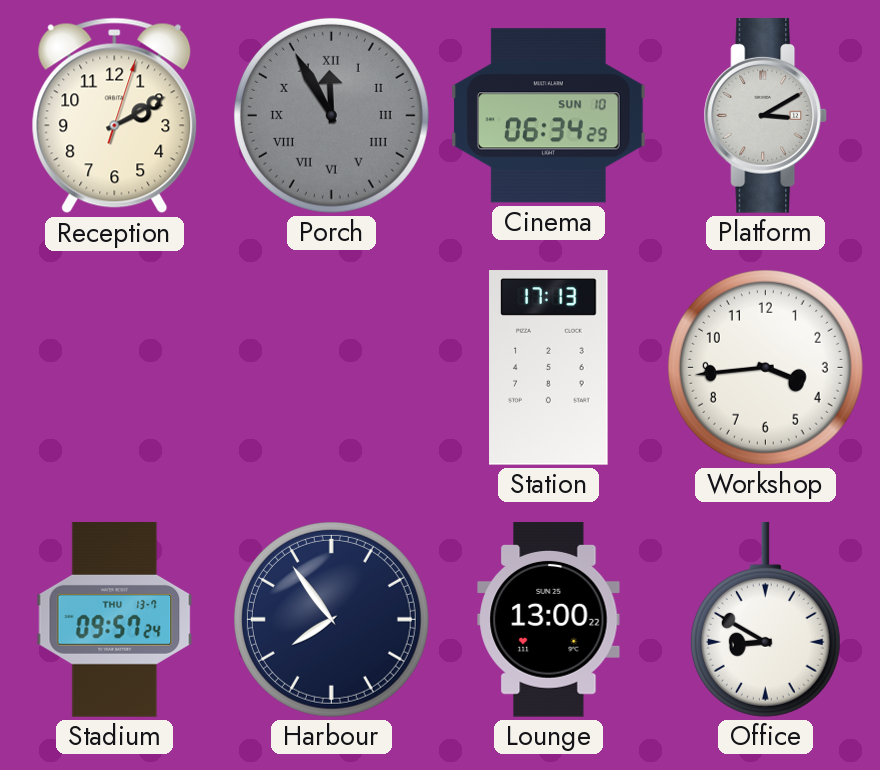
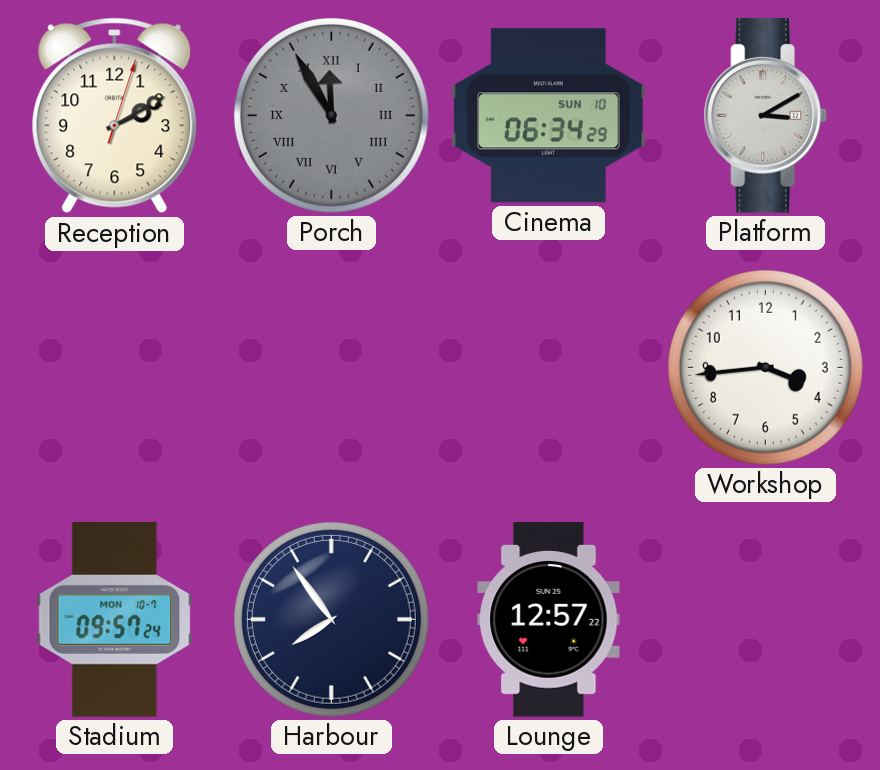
Station: 17:13 -> none
Stadium date: THU 13-7 -> MON 10-7
Lounge: 13:00 -> 12:57
Office: 8:50 -> none
